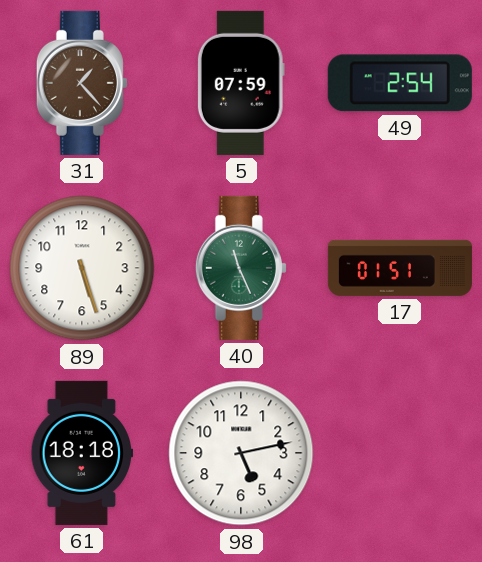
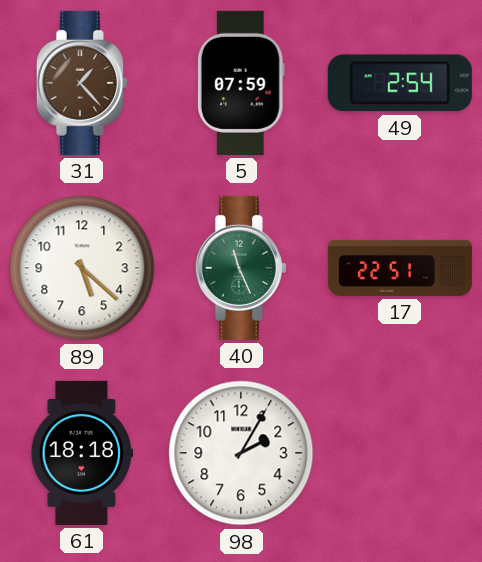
89: 5:27 -> 5:22
17: 01:51 -> 22:51
98: 5:13 -> 2:05
